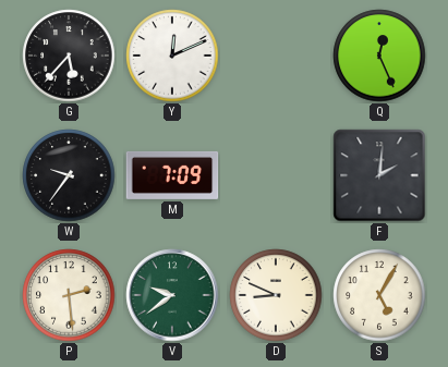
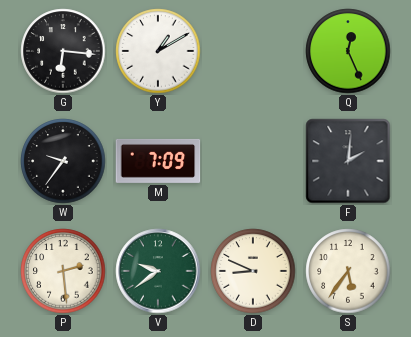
G: 5:37 -> 6:16
Y: 12:11 -> 1:10
S: 5:05 -> 5:36
